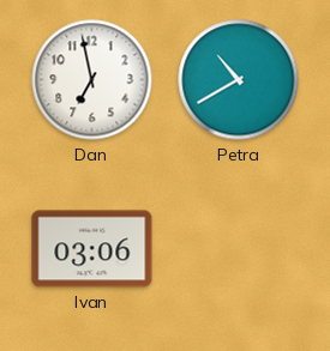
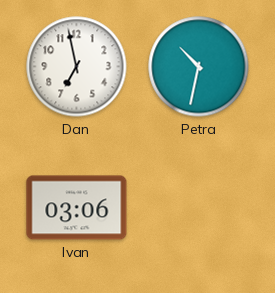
Petra: 10:40 -> 10:32
